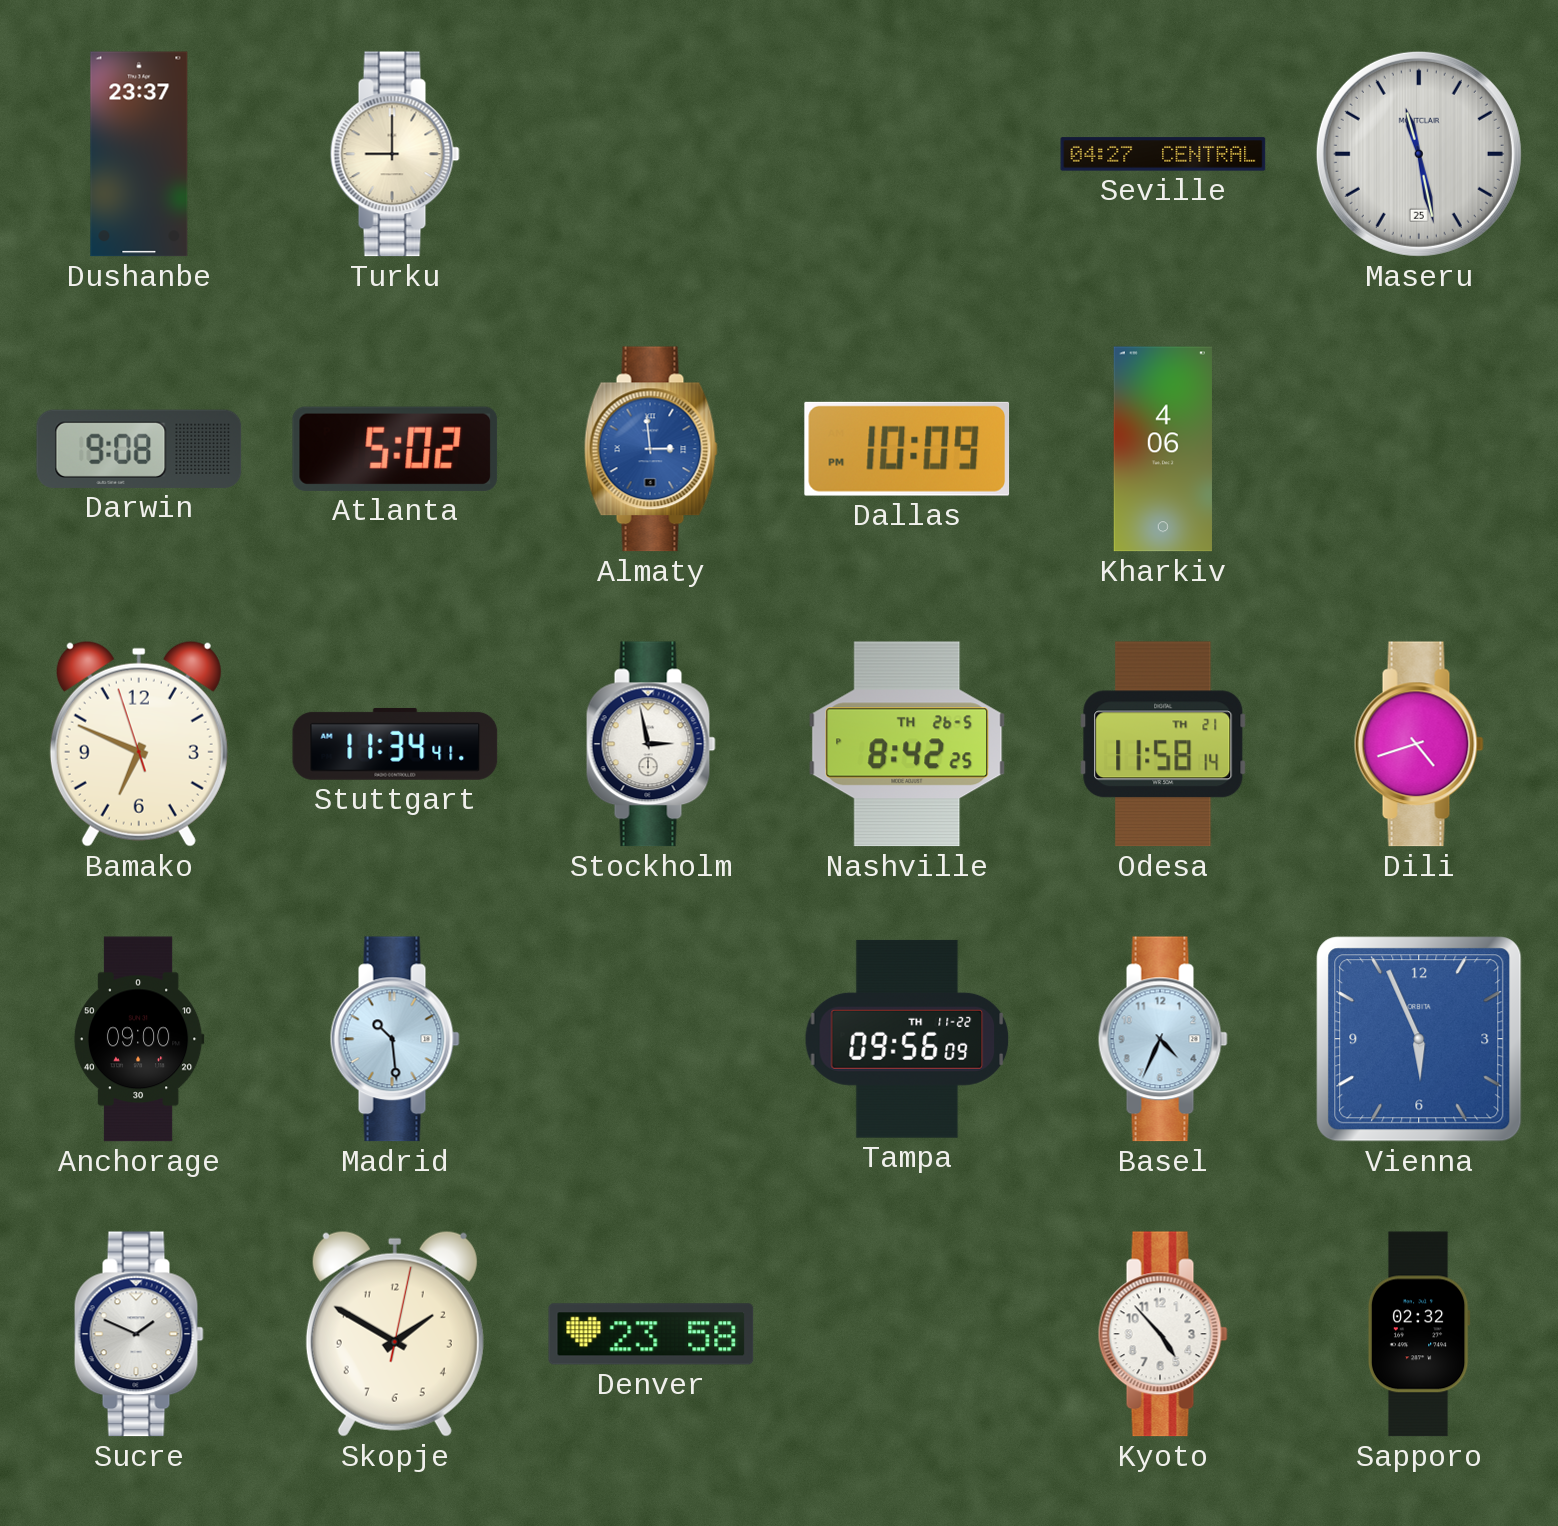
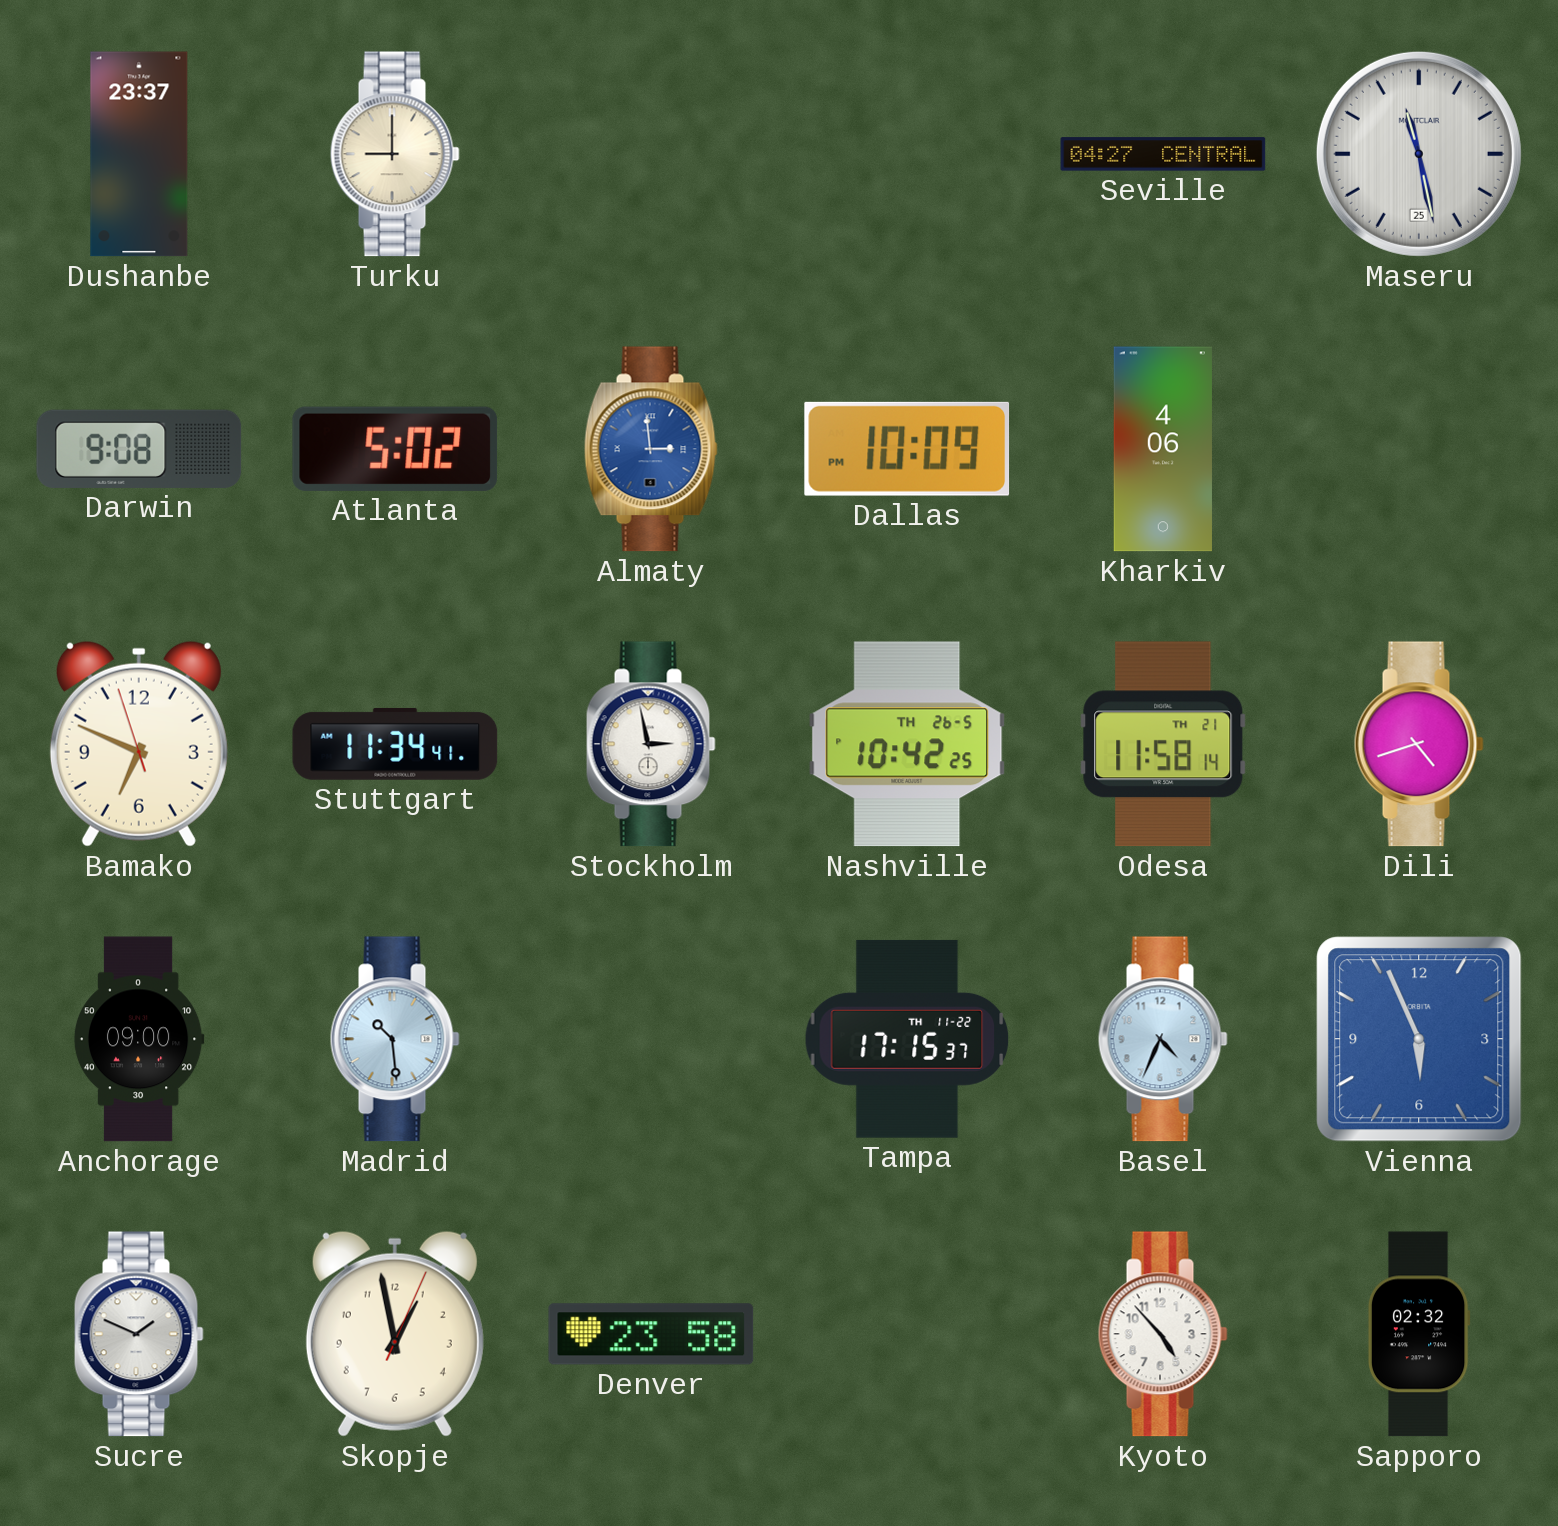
Nashville: 8:42 -> 10:42
Tampa: 09:56 -> 17:15
Skopje: 1:50 -> 12:58
